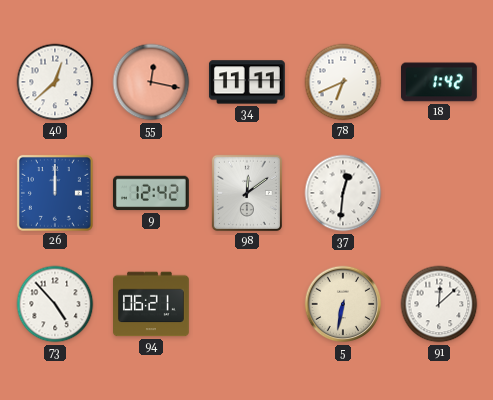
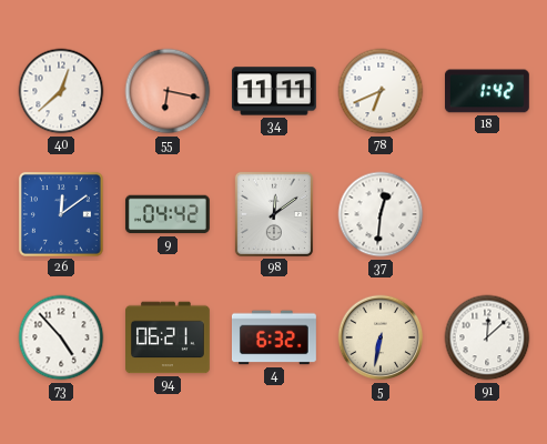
55: 12:17 -> 6:17
26: 12:00 -> 12:09
9: 12:42 -> 04:42
4: none -> 6:32
